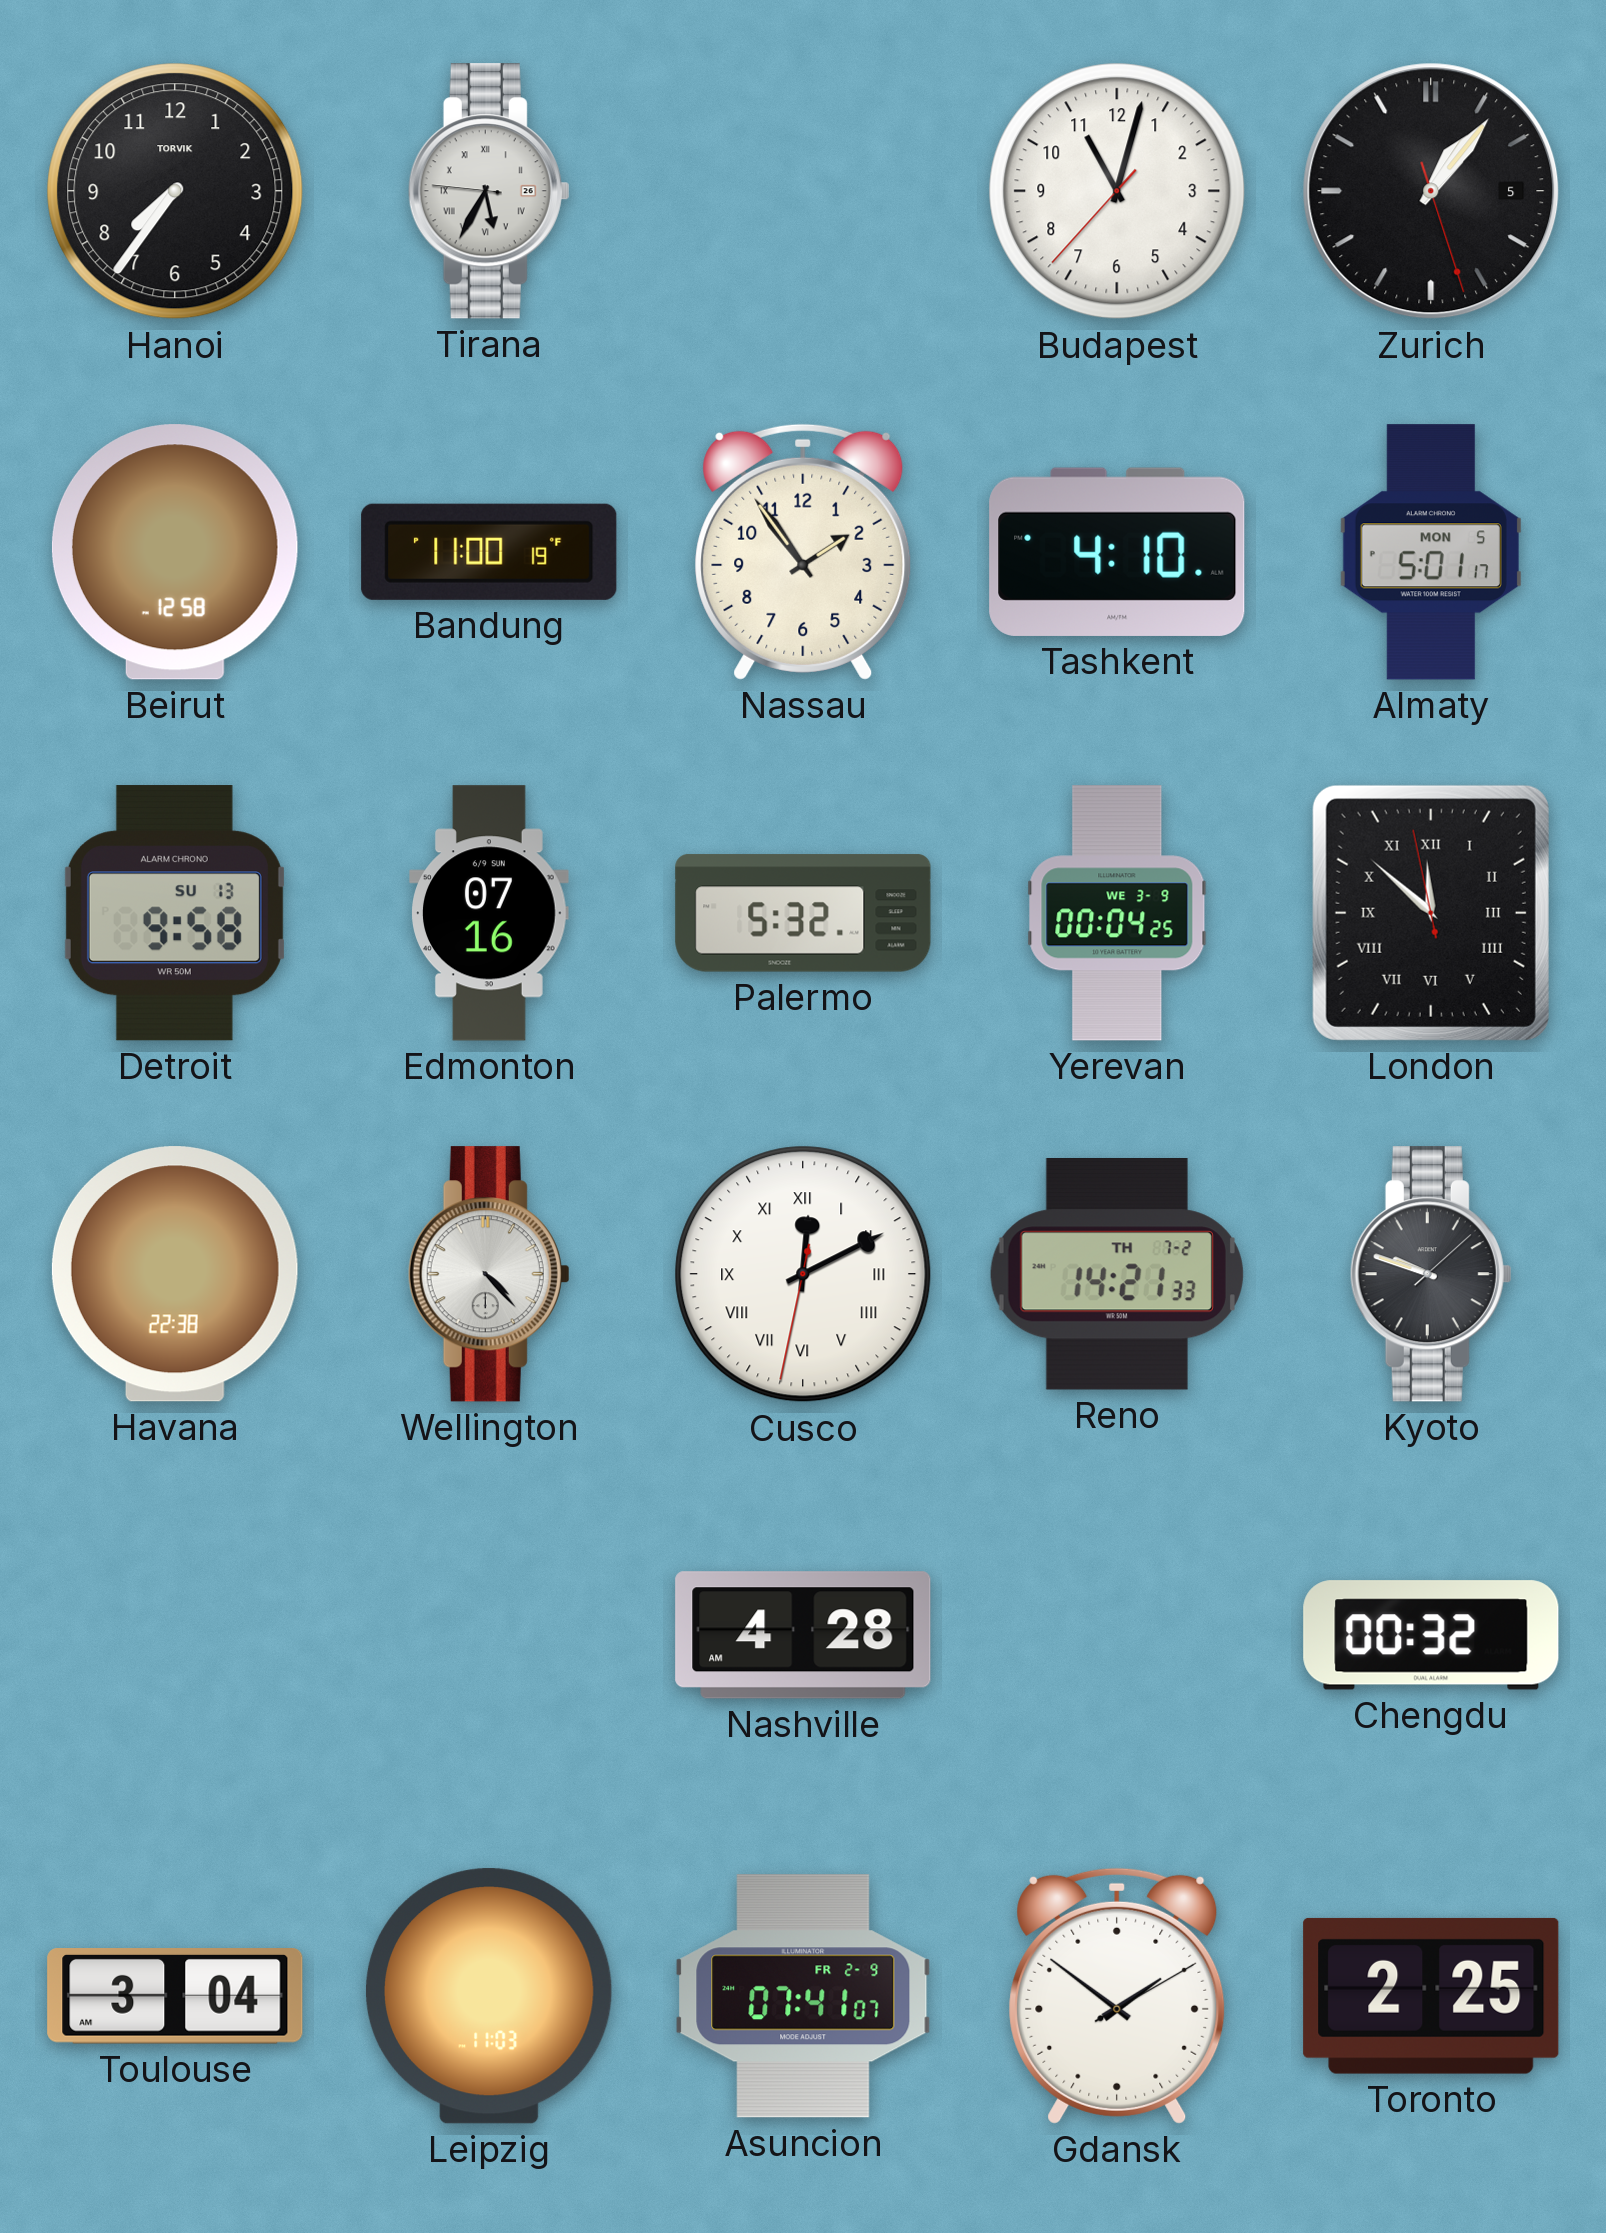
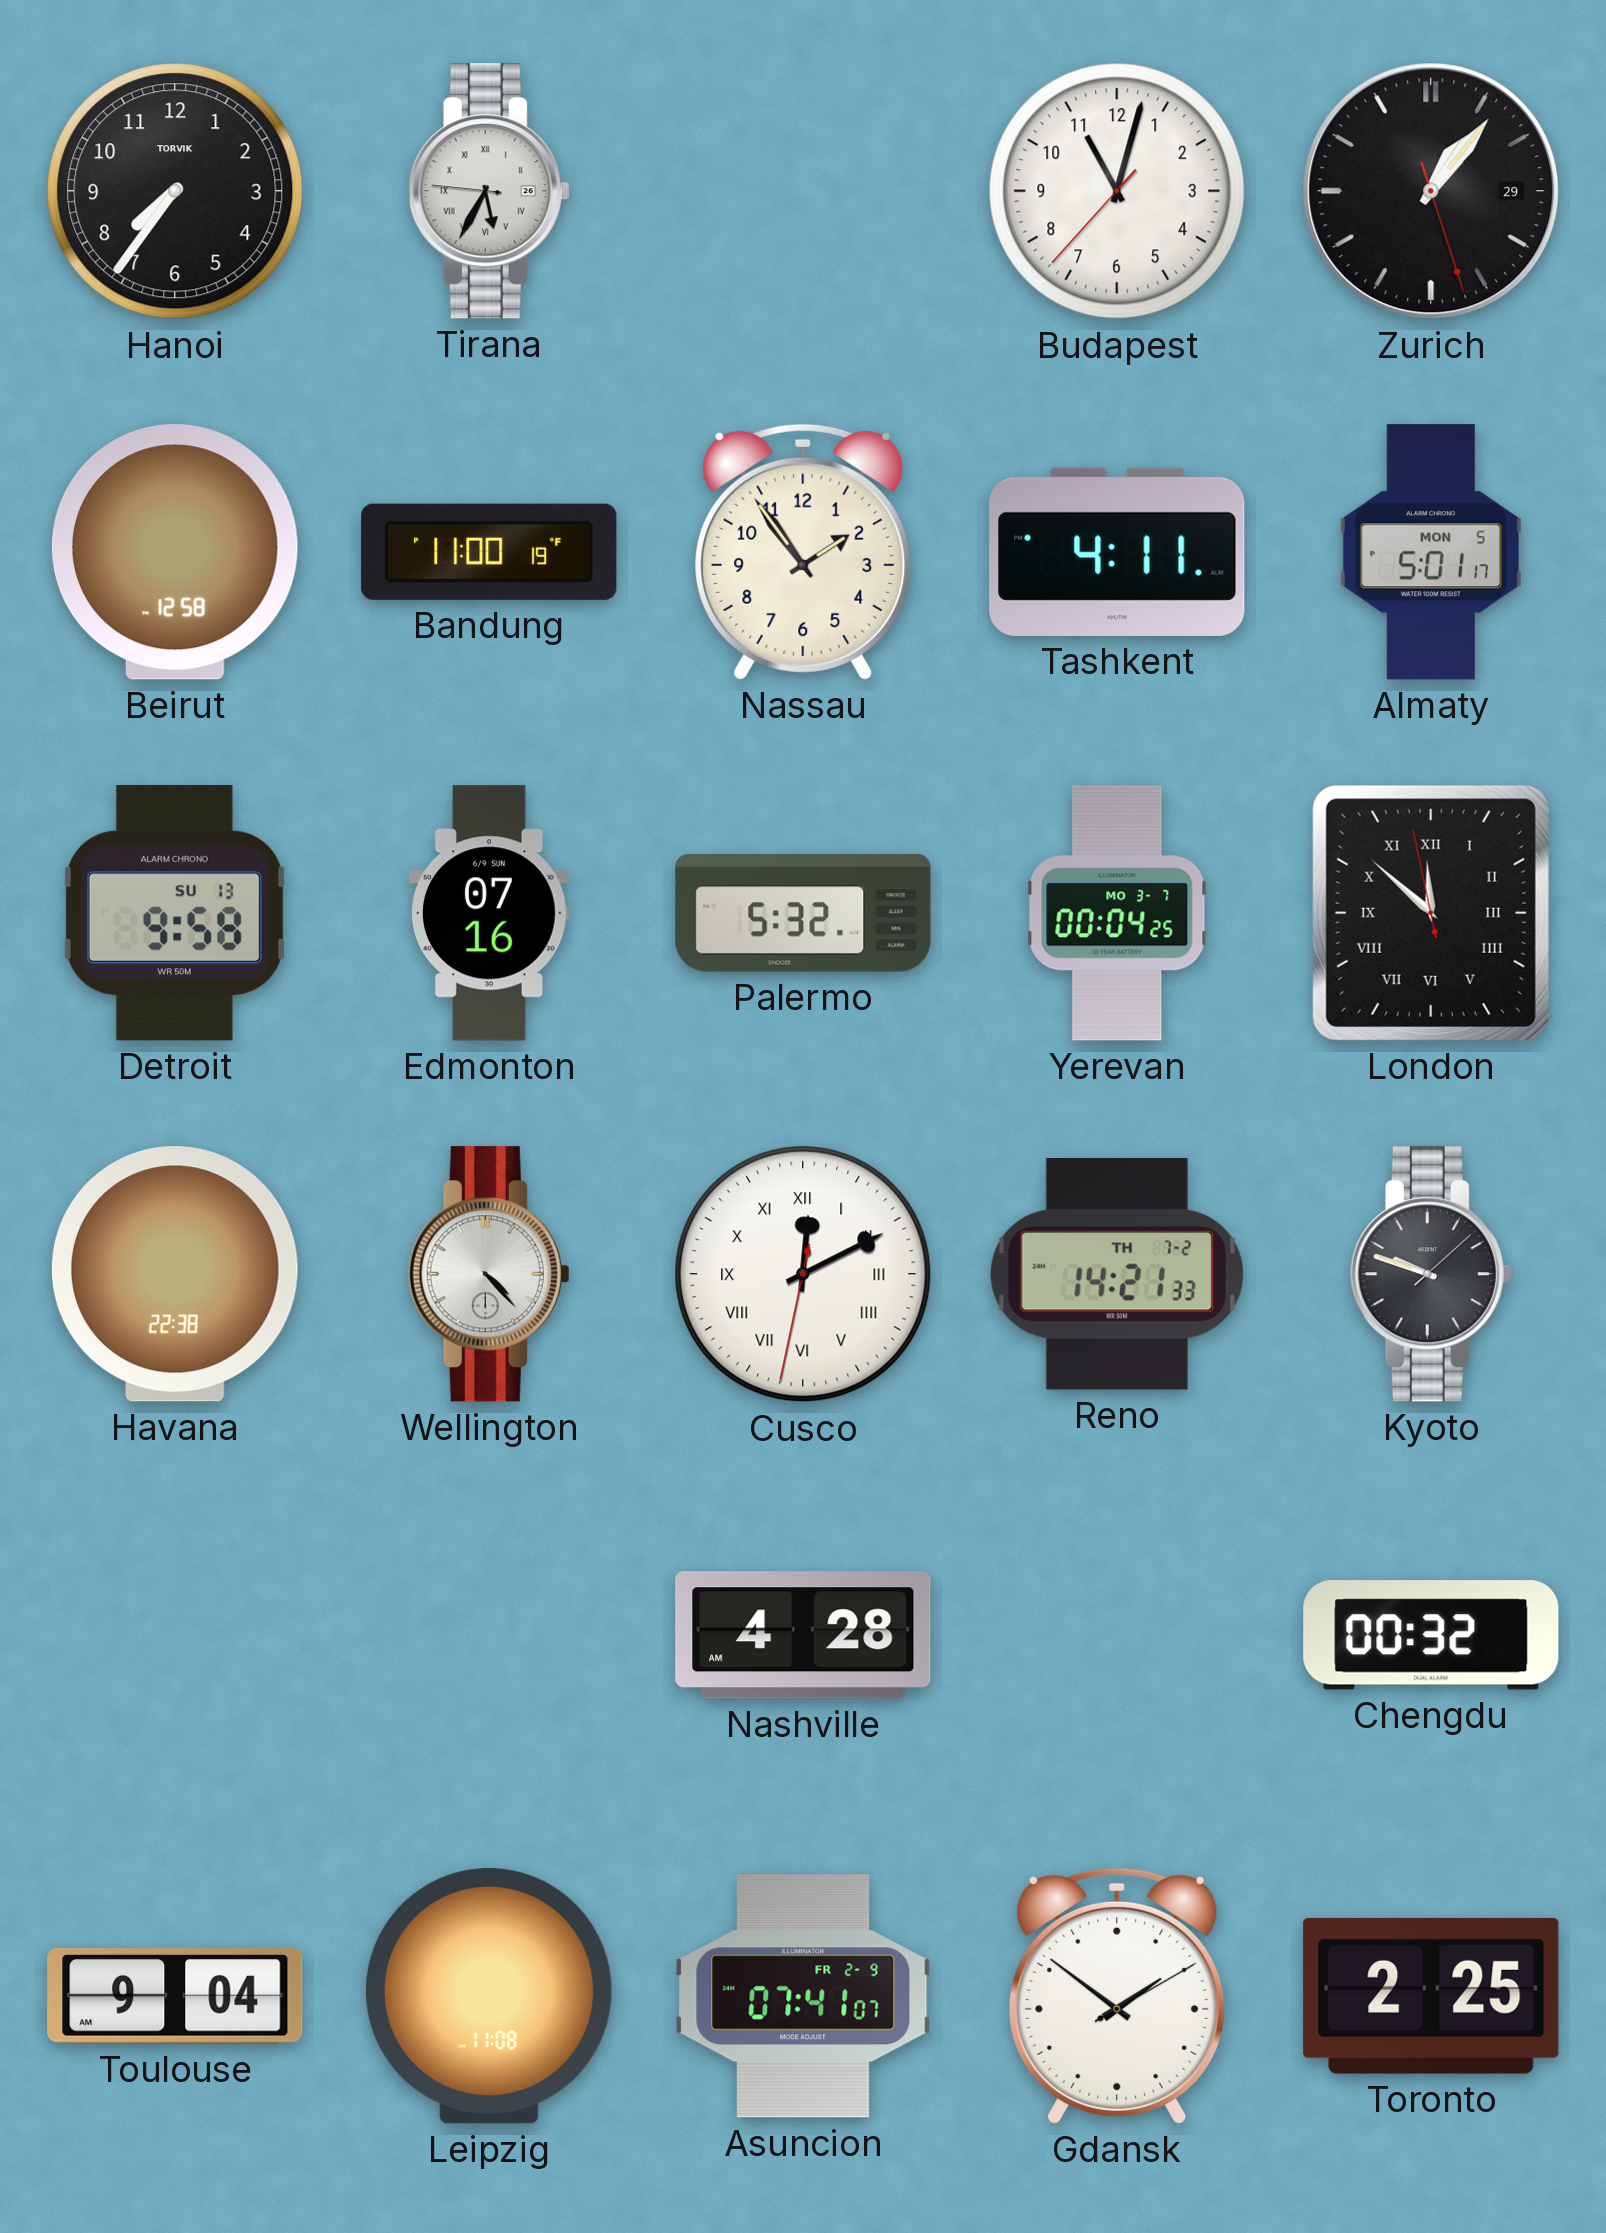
Zurich date: 5 -> 29
Tashkent: 4:10 -> 4:11
Yerevan date: WE 3-9 -> MO 3-7
Toulouse: 3:04 -> 9:04
Leipzig: 11:03 -> 11:08
